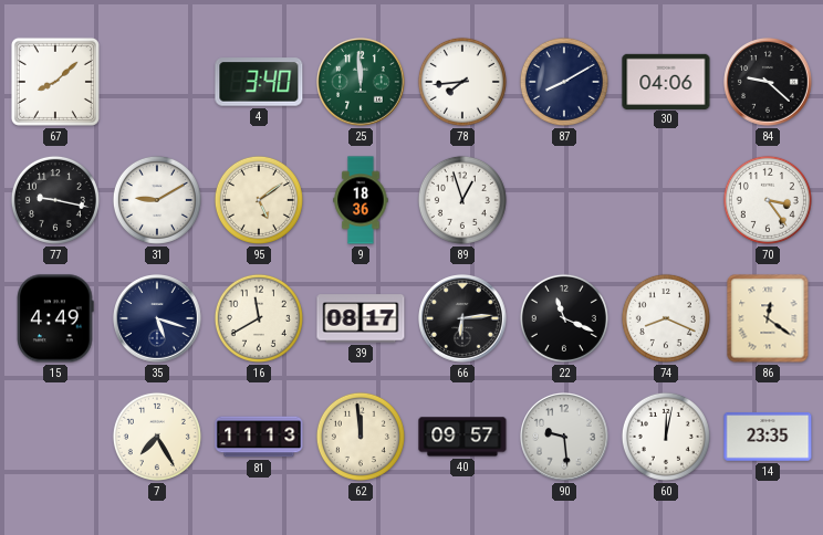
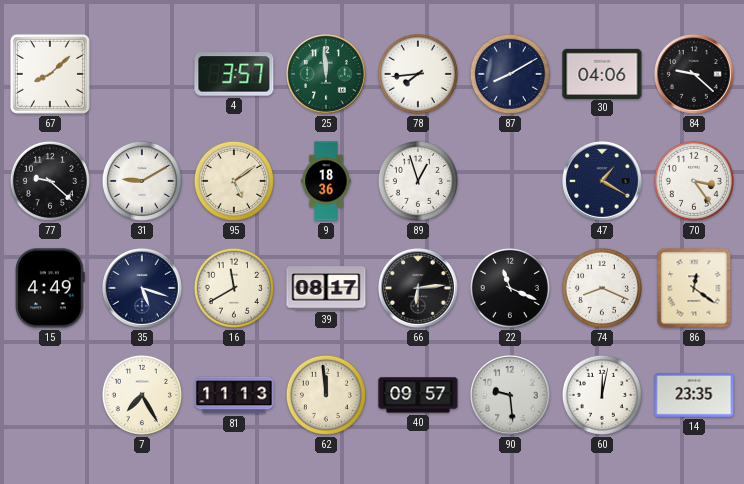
4: 3:40 -> 3:57
77: 9:17 -> 9:22
47: none -> 1:20
